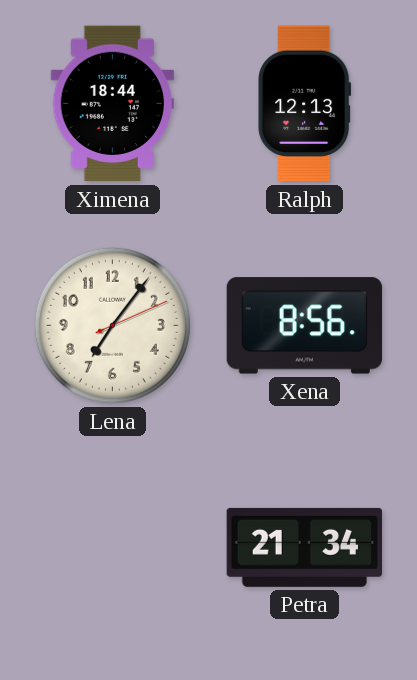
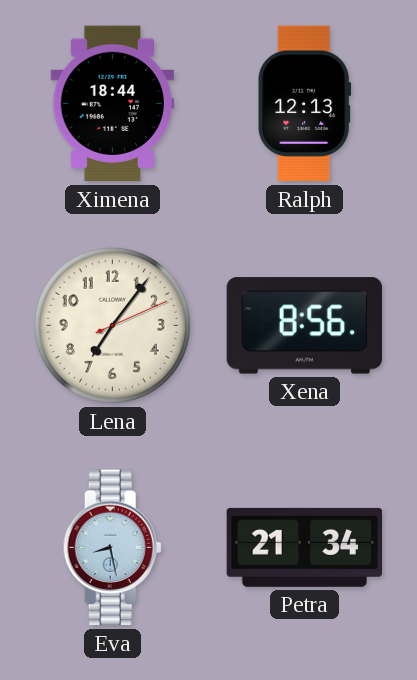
Eva: none -> 8:28
